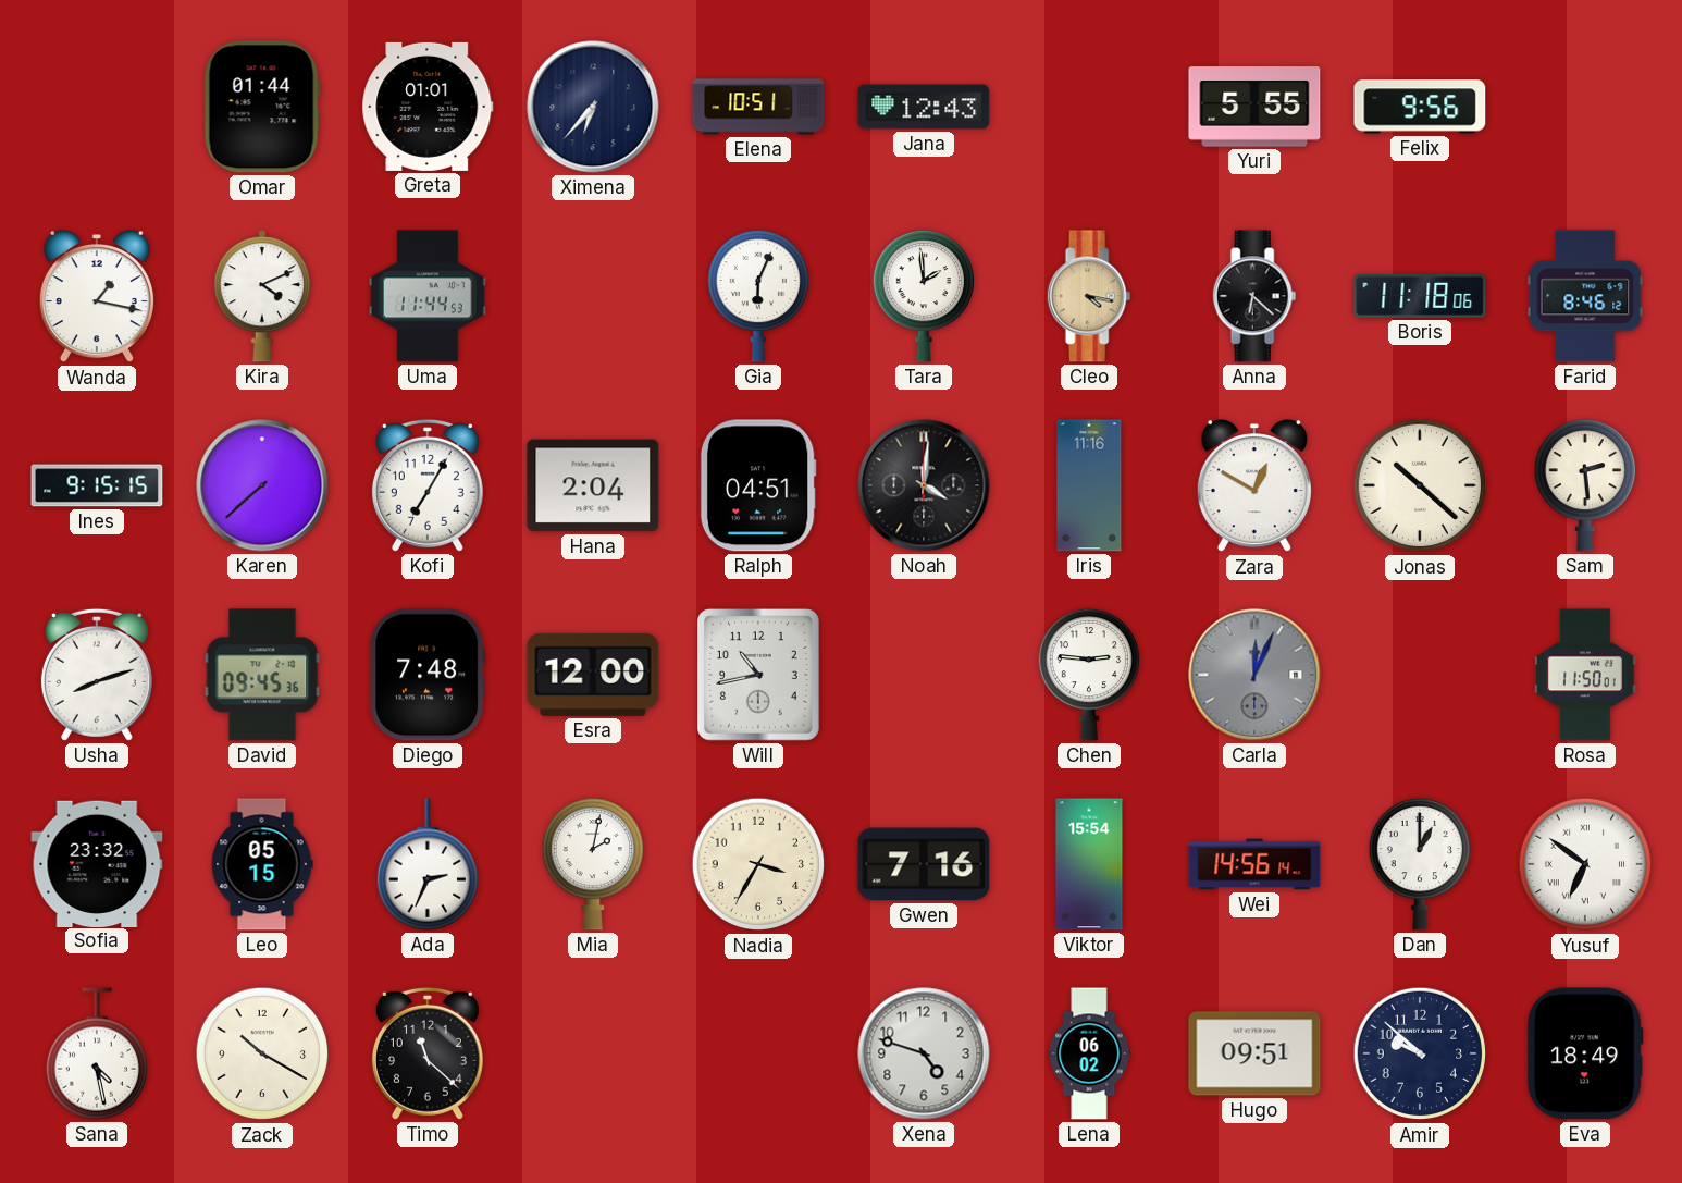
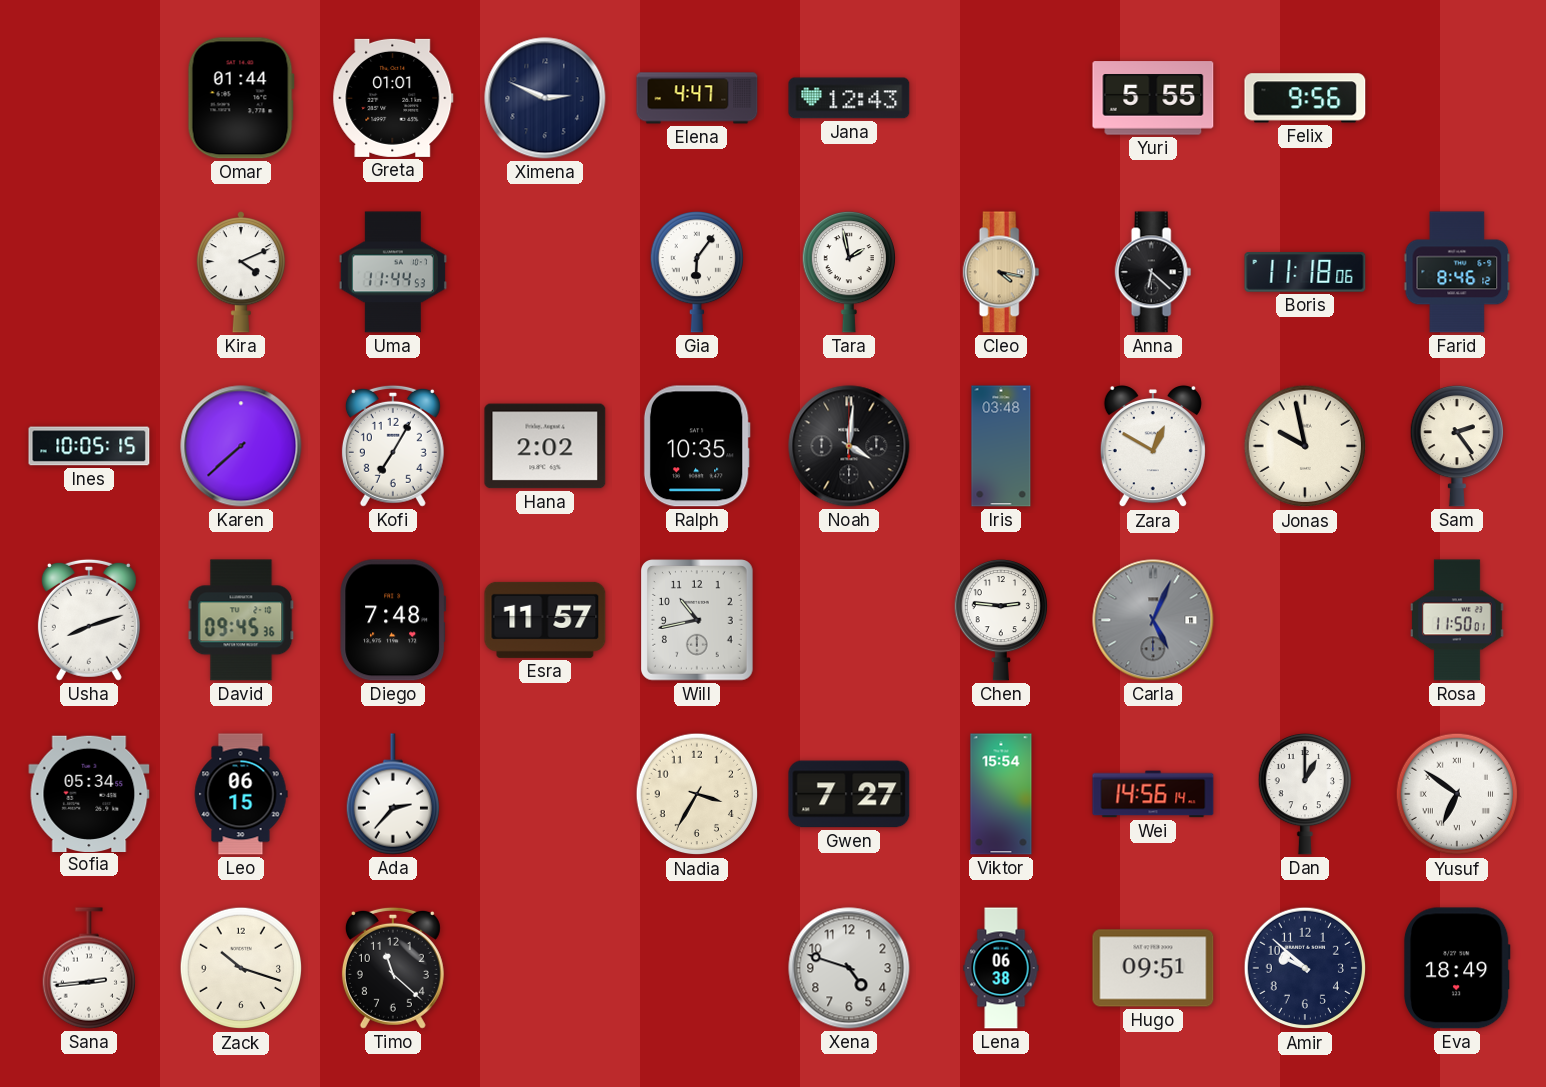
Ximena: 6:37 -> 2:49
Elena: 10:51 -> 4:47
Wanda: 1:17 -> none
Gia: 6:04 -> 6:06
Tara: 1:59 -> 1:58
Ines: 9:15 -> 10:05
Hana: 2:04 -> 2:02
Ralph: 04:51 -> 10:35
Iris: 11:16 -> 03:48
Jonas: 10:22 -> 9:58
Sam: 2:29 -> 2:24
Esra: 12:00 -> 11:57
Carla: 12:04 -> 5:04
Sofia: 23:32 -> 05:34
Leo: 05:15 -> 06:15
Ada: 2:34 -> 2:37
Mia: 2:02 -> none
Gwen: 7:16 -> 7:27
Sana: 4:28 -> 2:44
Zack: 10:20 -> 10:18
Lena: 06:02 -> 06:38
